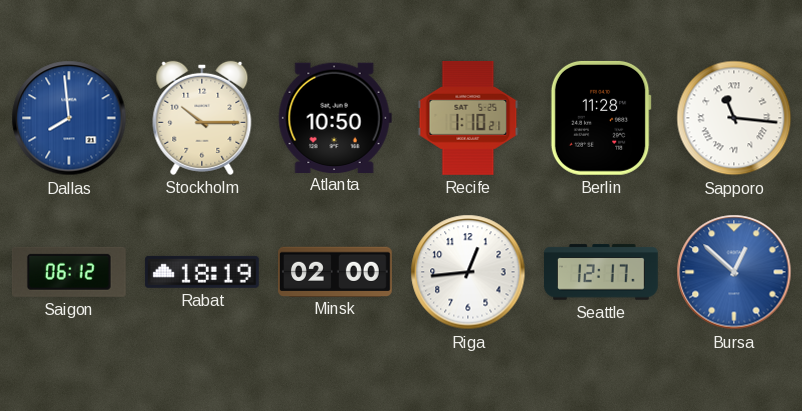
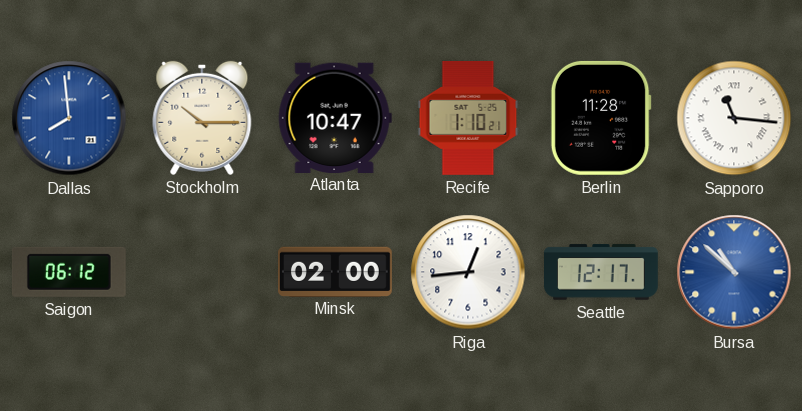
Atlanta: 10:50 -> 10:47
Rabat: 18:19 -> none
Bursa: 12:52 -> 10:52
